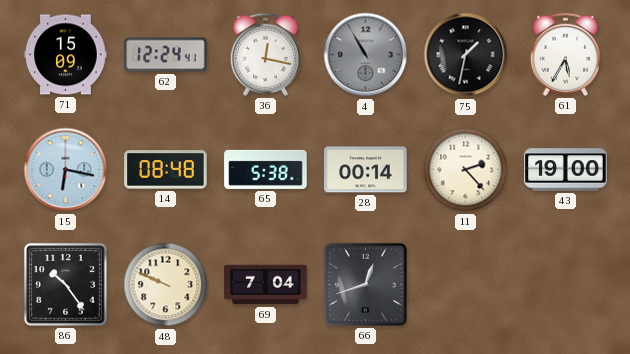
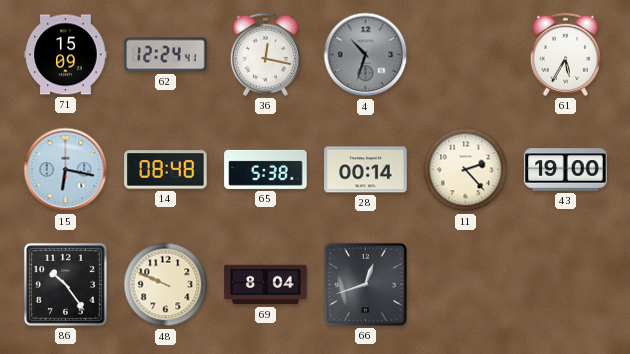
4: 10:55 -> 10:33
75: 1:32 -> none
69: 7:04 -> 8:04
